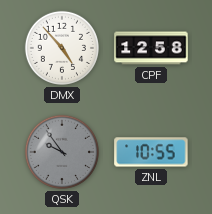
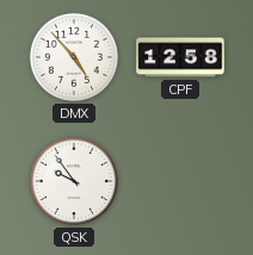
QSK dial: grey -> white
ZNL: 10:55 -> none
